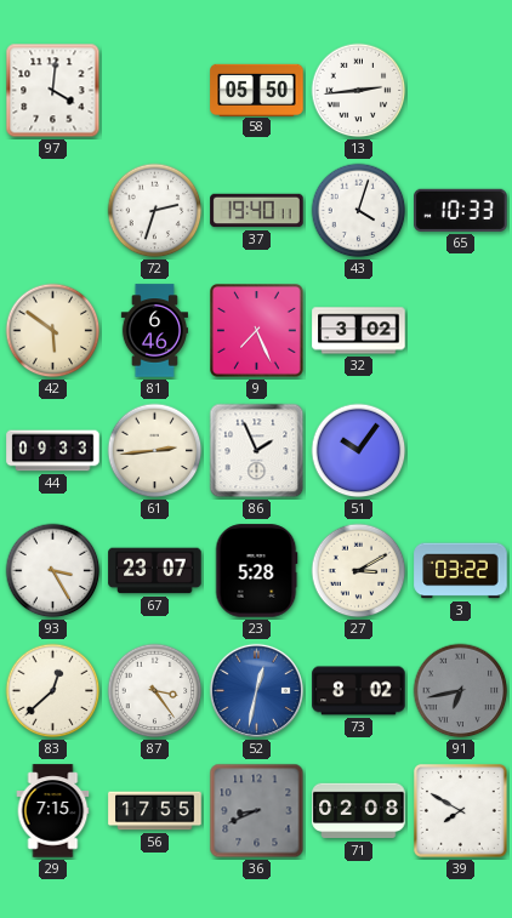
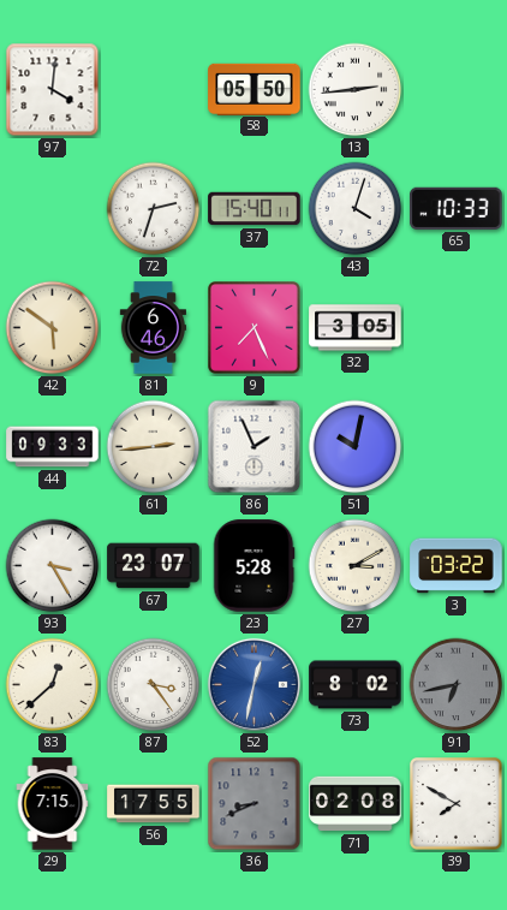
37: 19:40 -> 15:40
32: 3:02 -> 3:05
51: 10:06 -> 10:02
